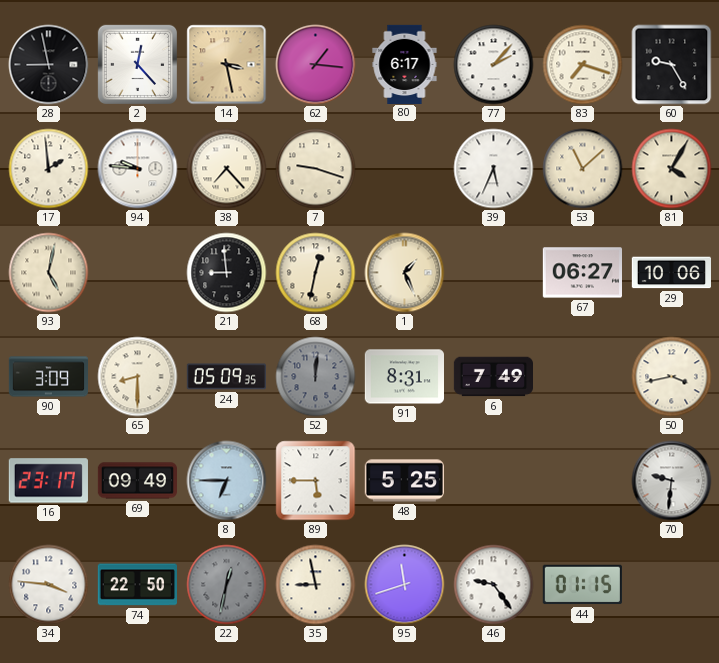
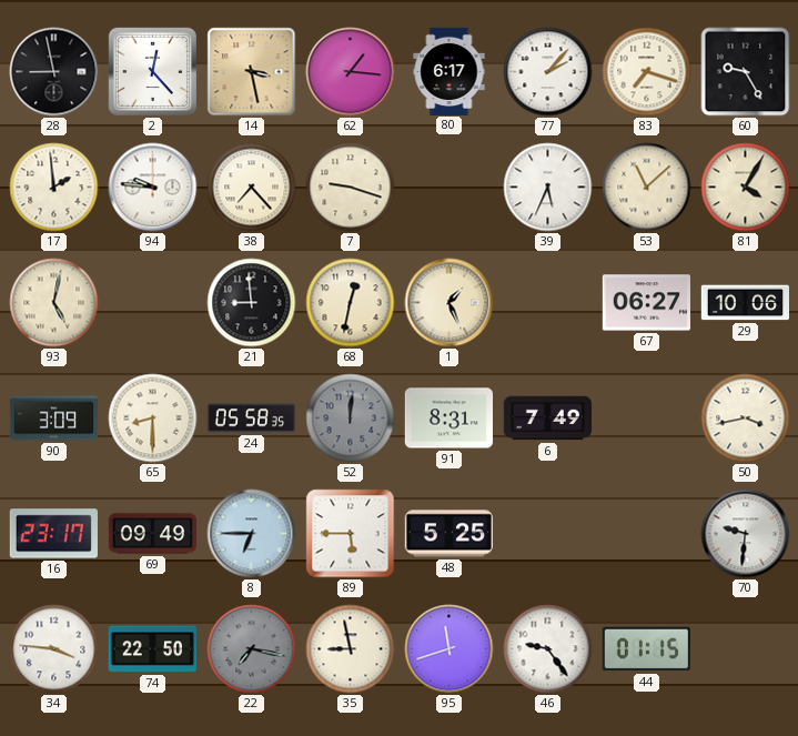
24: 05:09 -> 05:58
22: 12:32 -> 7:17
